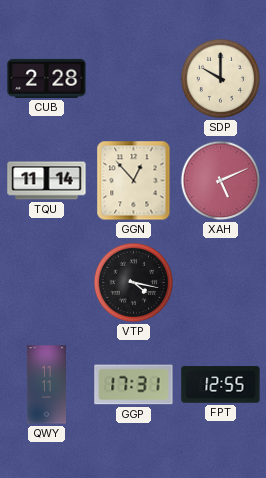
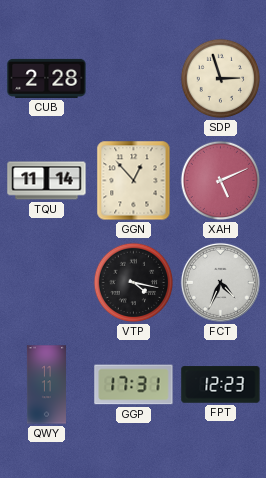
SDP: 10:00 -> 2:57
FCT: none -> 4:34
FPT: 12:55 -> 12:23
